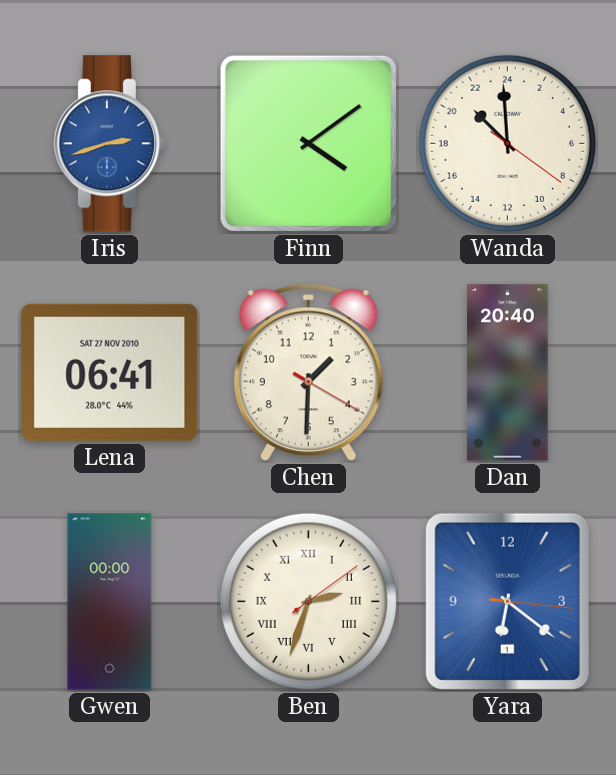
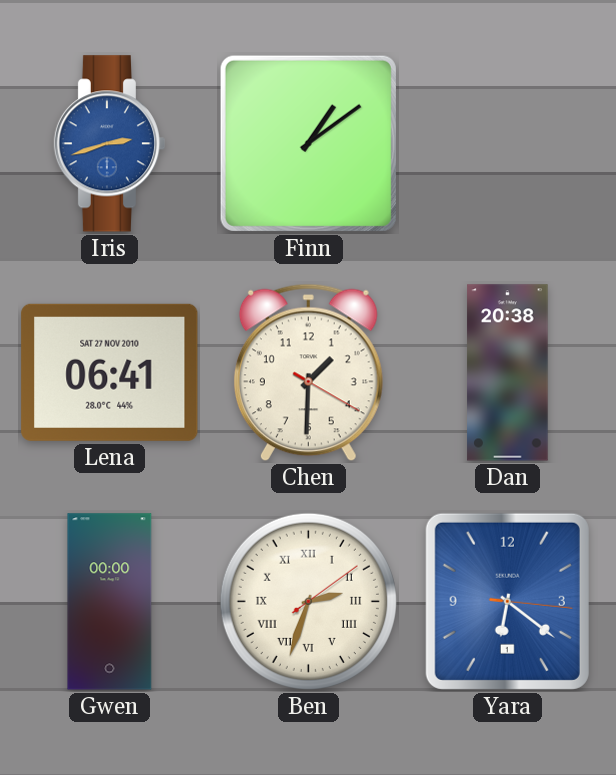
Finn: 4:09 -> 1:09
Wanda: 20:59 -> none
Dan: 20:40 -> 20:38
